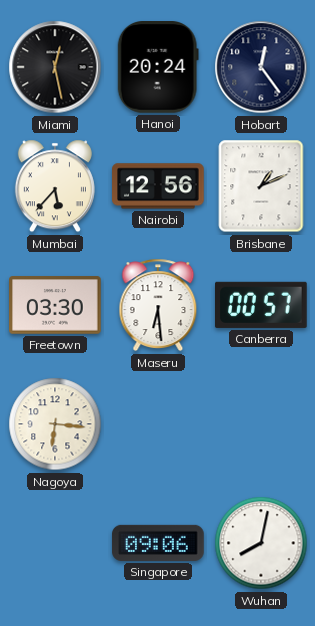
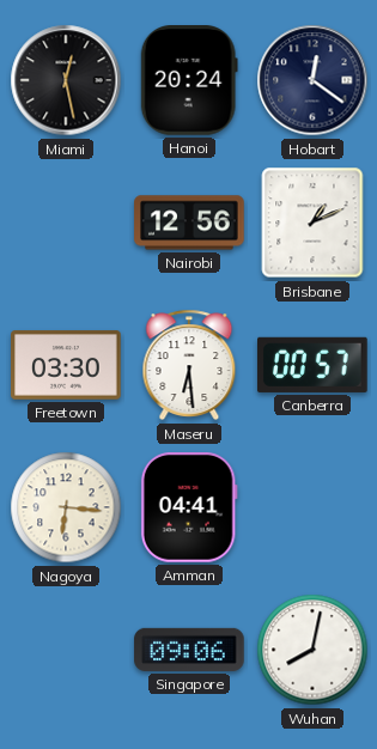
Hobart: 12:24 -> 12:21
Mumbai: 5:37 -> none
Amman: none -> 04:41
